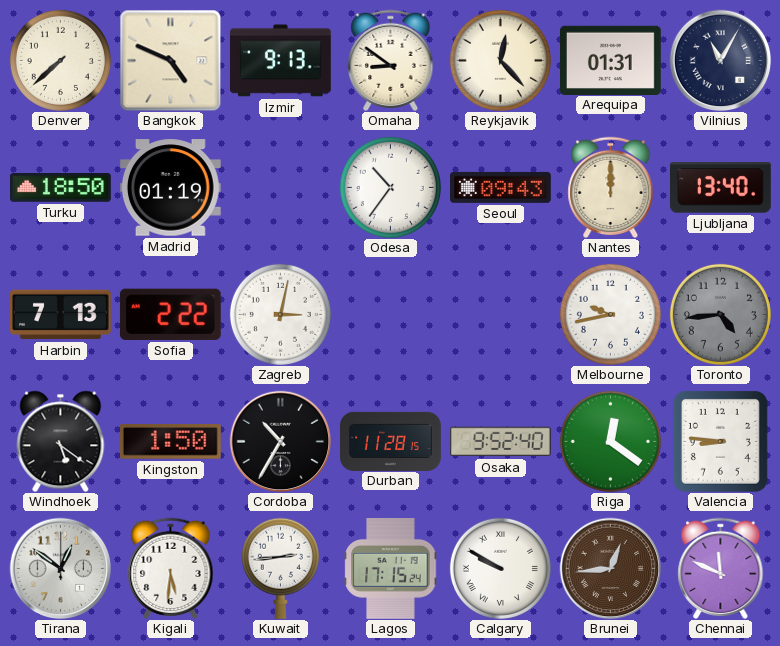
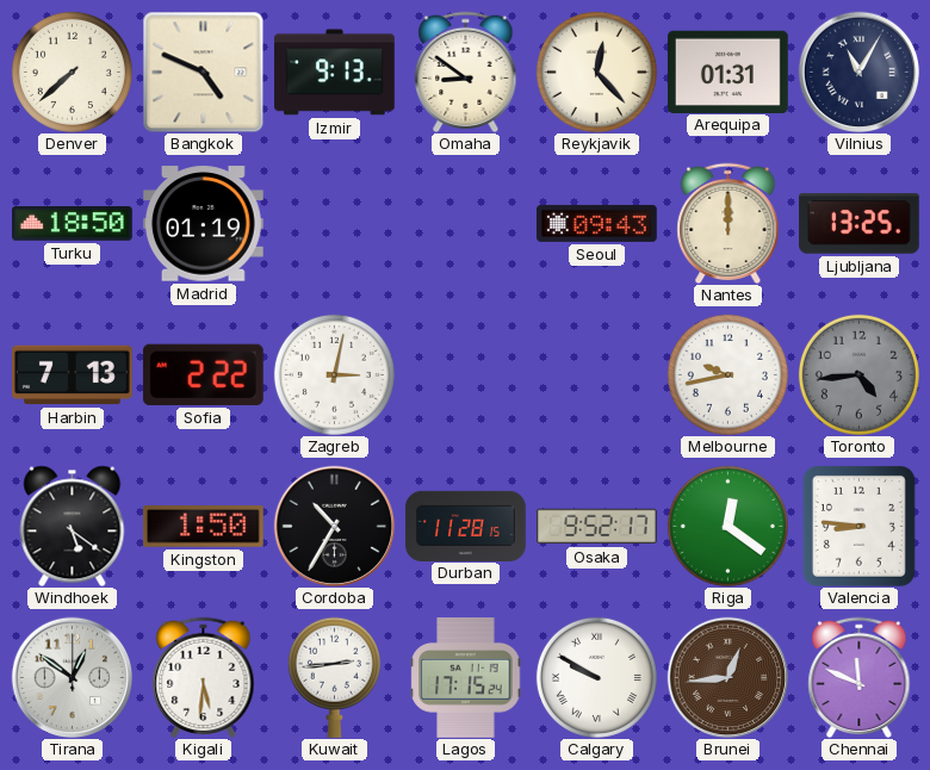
Odesa: 10:36 -> none
Ljubljana: 13:40 -> 13:25
Osaka: 9:52:40 -> 9:52:17
